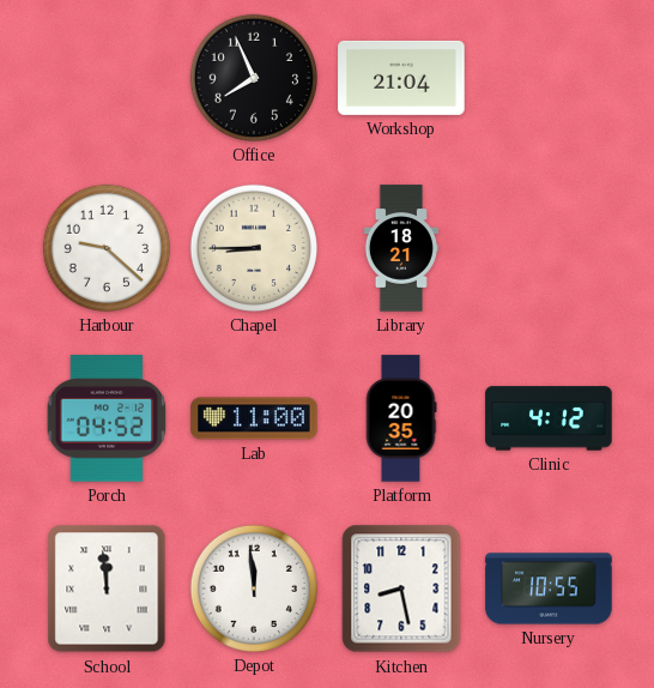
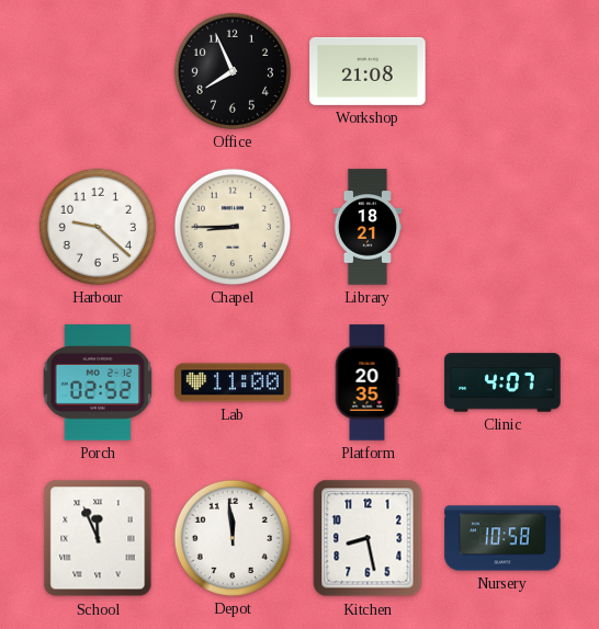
Workshop: 21:04 -> 21:08
Porch: 04:52 -> 02:52
Clinic: 4:12 -> 4:07
School: 11:59 -> 11:56
Nursery: 10:55 -> 10:58
